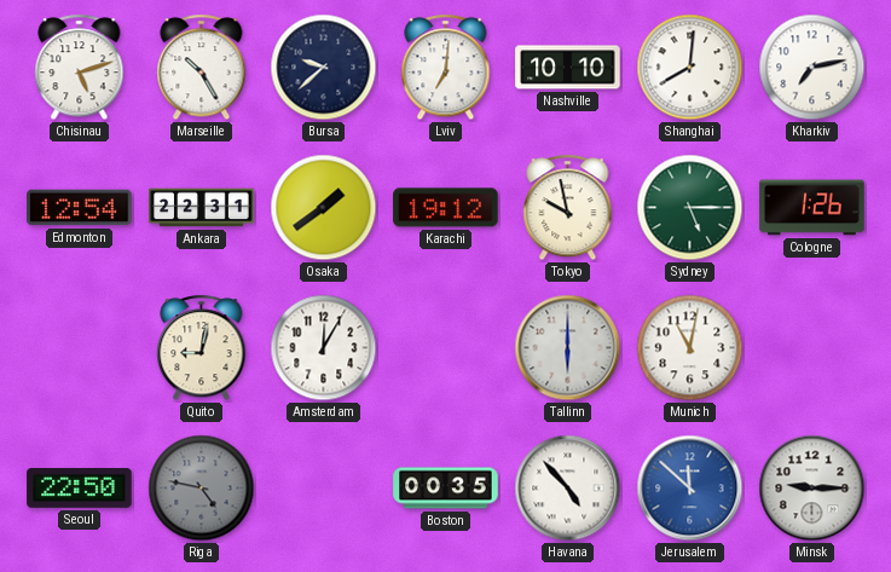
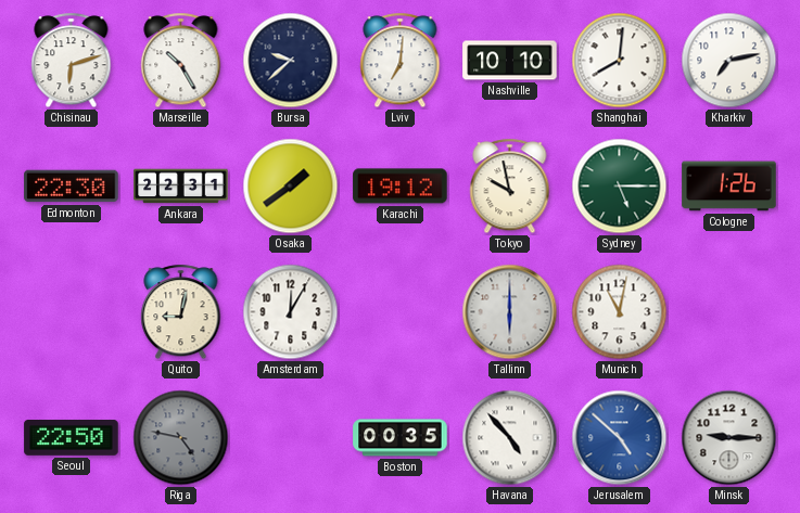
Chisinau: 5:12 -> 6:12
Edmonton: 12:54 -> 22:30
Jerusalem: 11:52 -> 4:52
